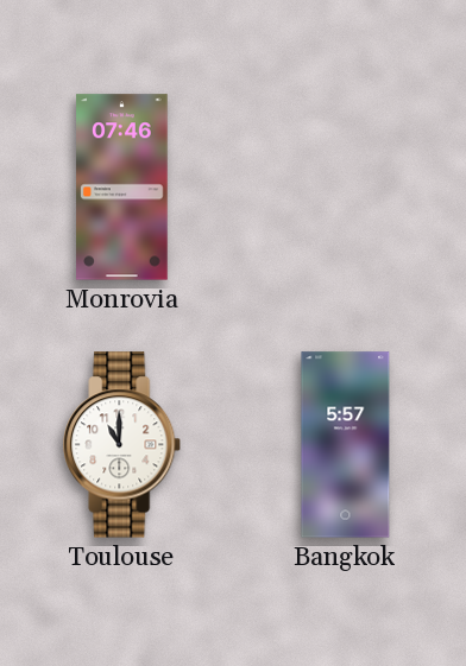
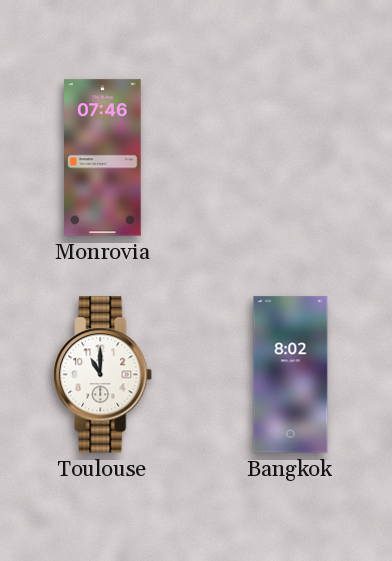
Bangkok: 5:57 -> 8:02
